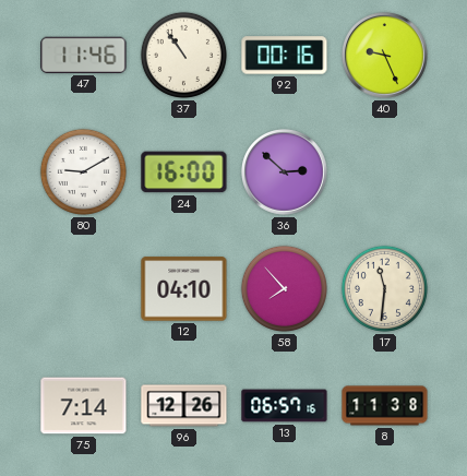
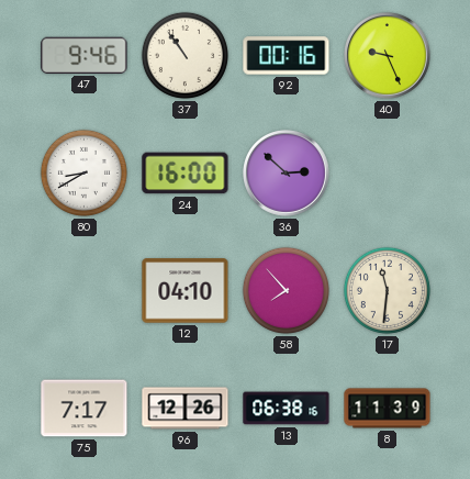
47: 11:46 -> 9:46
80: 9:10 -> 8:40
75: 7:14 -> 7:17
13: 06:57 -> 06:38
8: 11:38 -> 11:39
